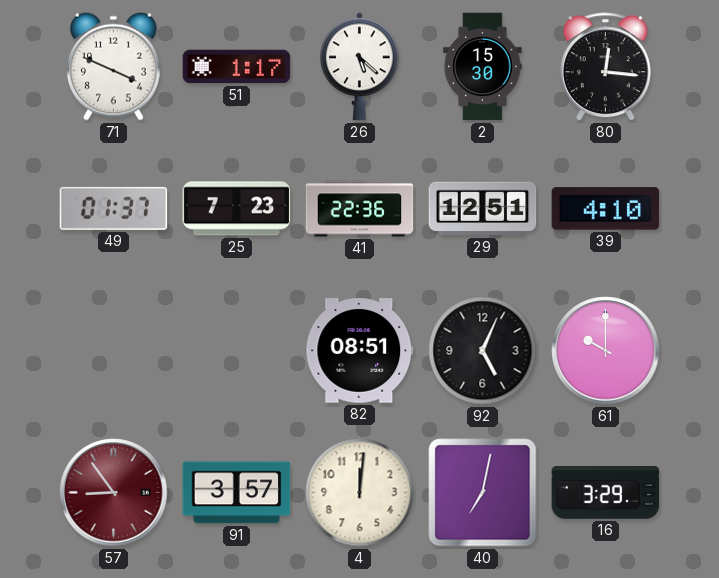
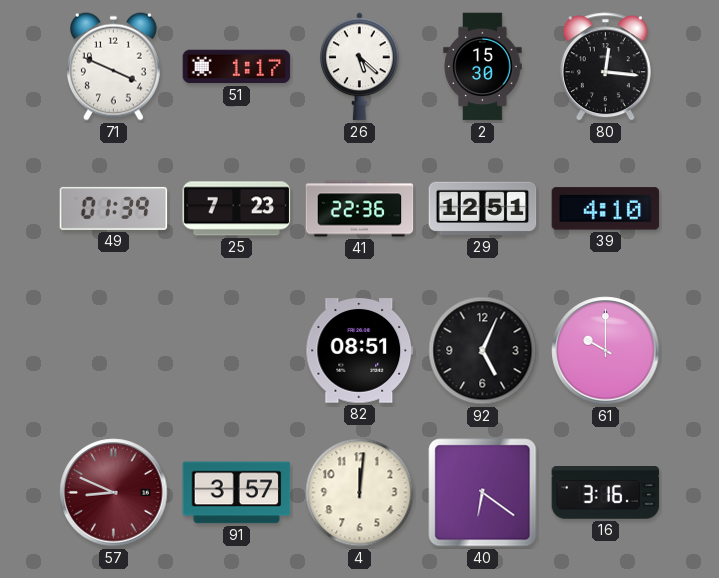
49: 01:37 -> 01:39
57: 8:54 -> 8:49
40: 7:02 -> 6:21
16: 3:29 -> 3:16
